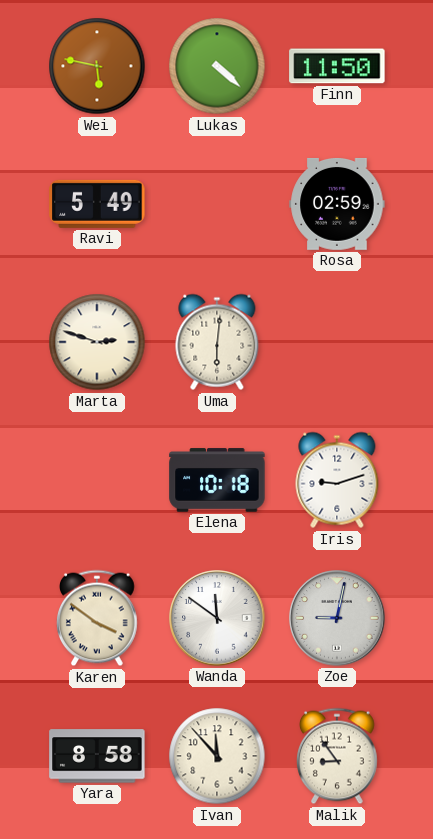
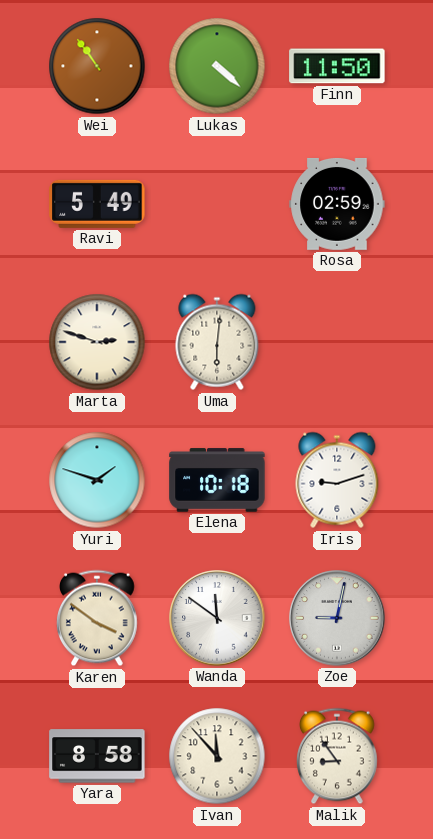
Wei: 5:47 -> 10:54
Yuri: none -> 1:48
